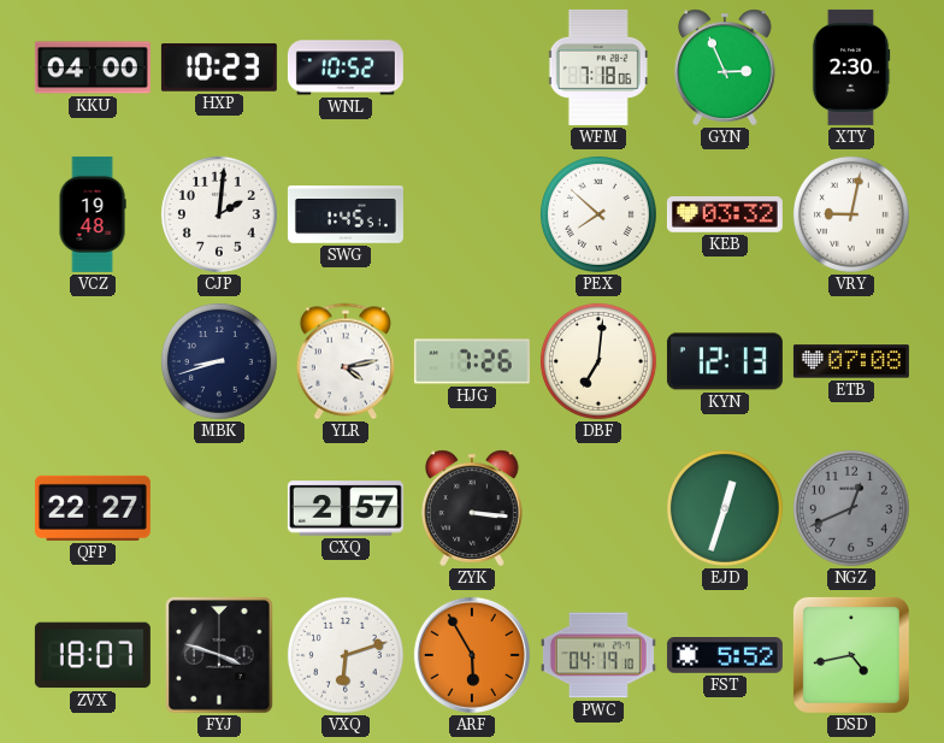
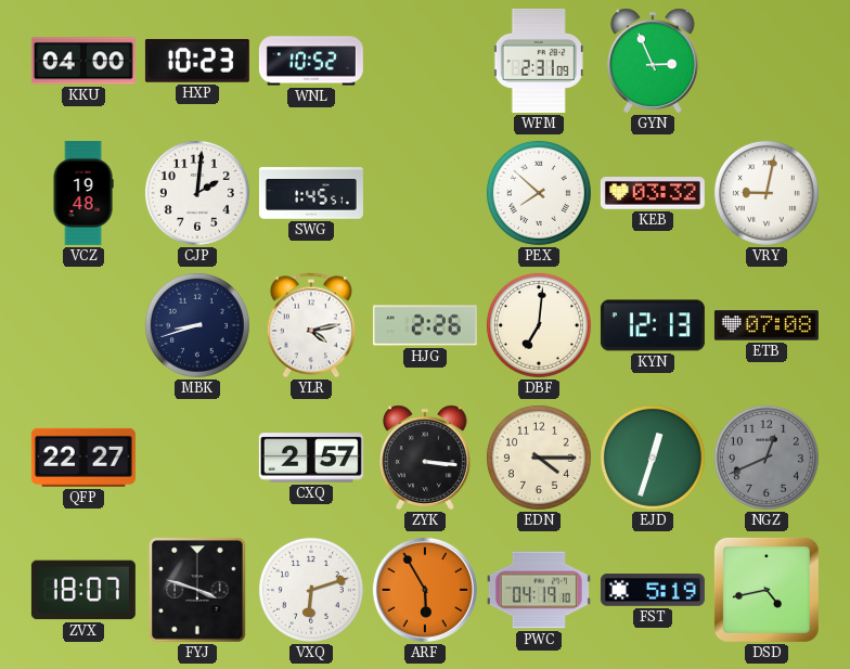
WFM: 7:18 -> 2:31
XTY: 2:30 -> none
HJG: 7:26 -> 2:26
EDN: none -> 4:15
FST: 5:52 -> 5:19
